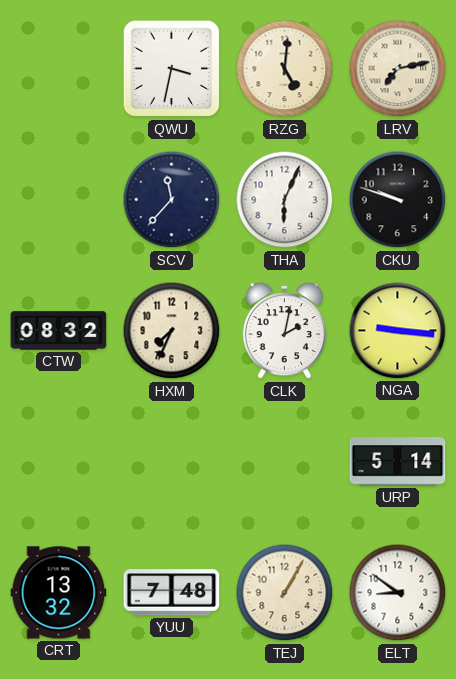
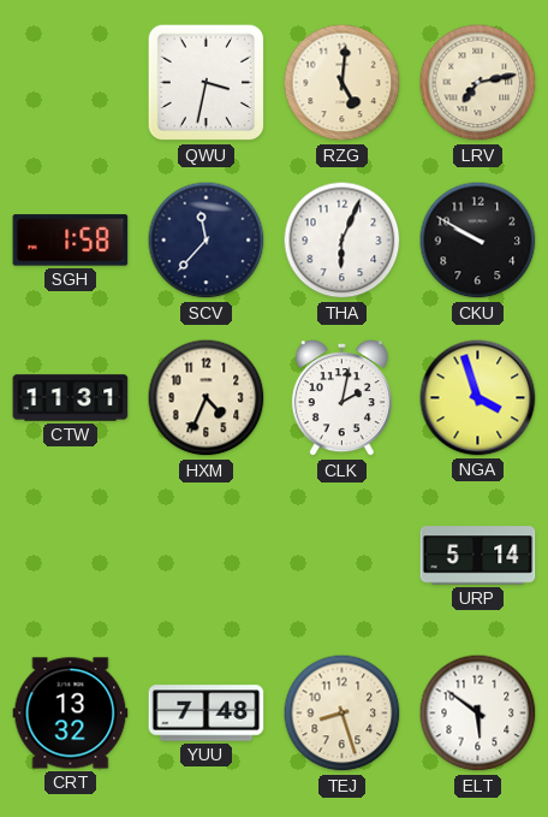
SGH: none -> 1:58
CKU: 9:48 -> 9:50
CTW: 08:32 -> 11:31
HXM: 7:34 -> 4:34
NGA: 9:16 -> 3:57
TEJ: 1:05 -> 8:27
ELT: 8:51 -> 5:51
